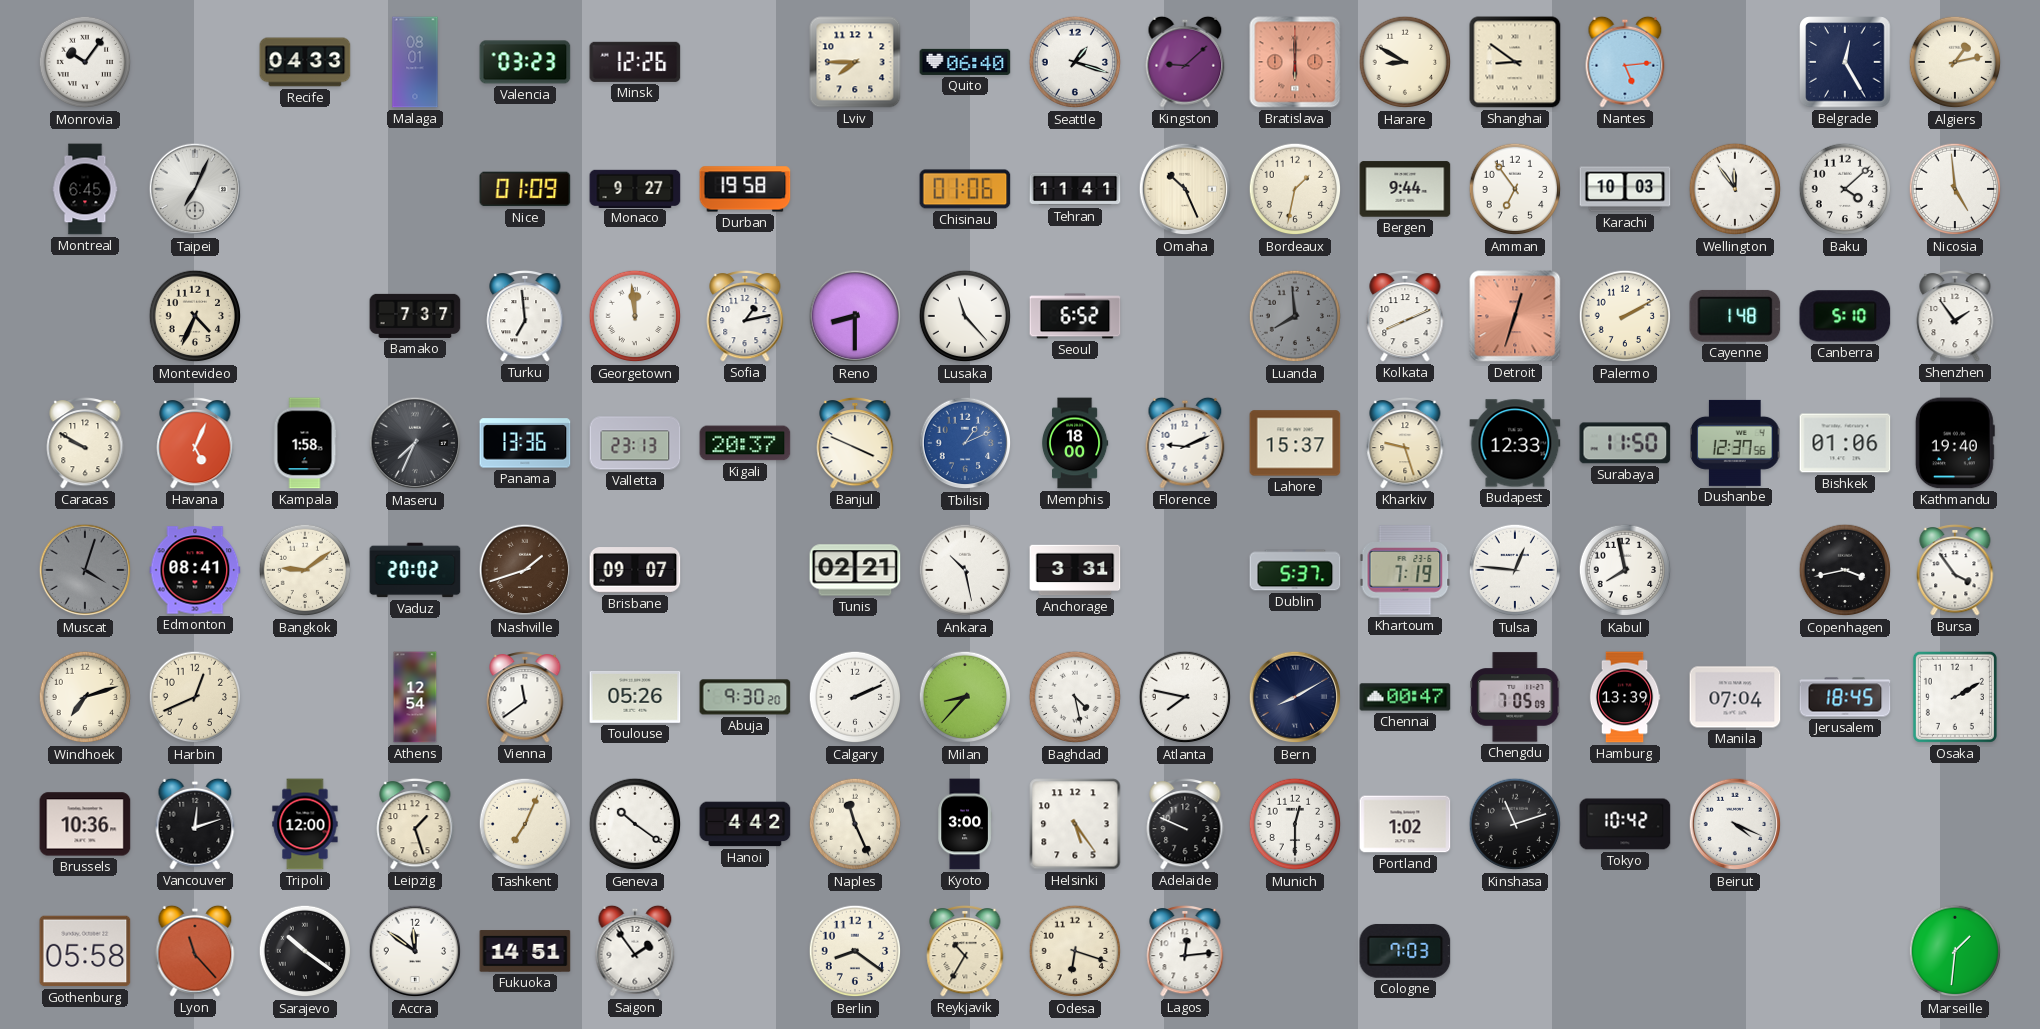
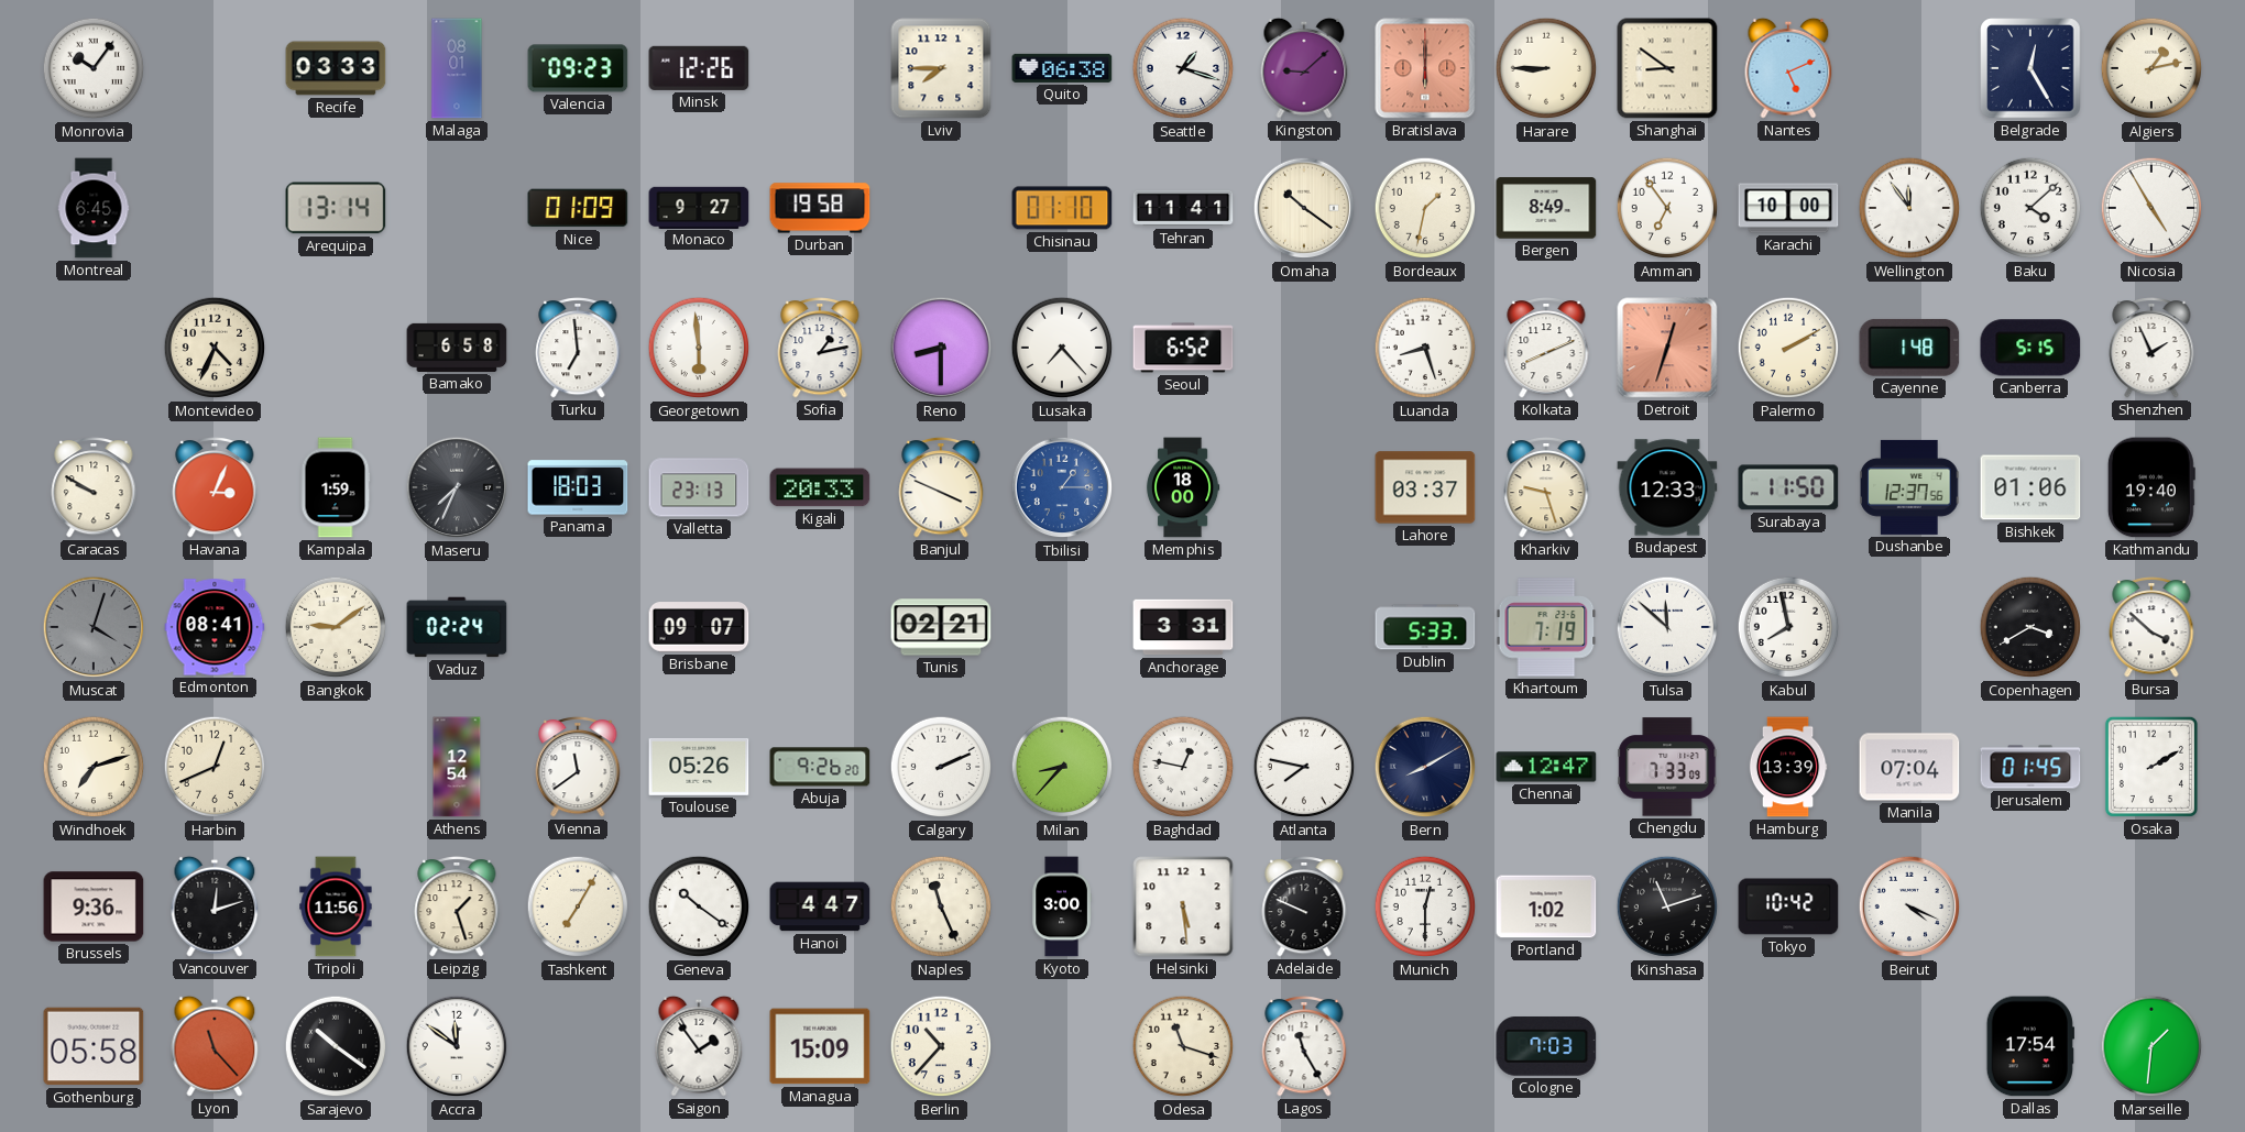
Recife: 04:33 -> 03:33
Valencia: 03:23 -> 09:23
Quito: 06:40 -> 06:38
Harare: 8:50 -> 8:45
Nantes: 5:14 -> 5:11
Taipei: 7:04 -> none
Arequipa: none -> 13:14
Chisinau: 01:06 -> 01:10
Omaha: 10:26 -> 10:21
Bergen: 9:44 -> 8:49
Karachi: 10:03 -> 10:00
Nicosia: 4:59 -> 4:55
Bamako: 7:37 -> 6:58
Georgetown: 11:59 -> 5:59
Lusaka: 11:23 -> 7:23
Luanda: 7:59 -> 8:27
Luanda dial: grey -> white
Canberra: 5:10 -> 5:15
Shenzhen: 1:54 -> 1:56
Havana: 5:04 -> 3:04
Kampala: 1:58 -> 1:59
Panama: 13:36 -> 18:03
Kigali: 20:37 -> 20:33
Tbilisi: 1:11 -> 1:15
Florence: 9:11 -> none
Lahore: 15:37 -> 03:37
Vaduz: 20:02 -> 02:24
Nashville: 1:42 -> none
Ankara: 10:28 -> none
Dublin: 5:37 -> 5:33
Tulsa: 12:46 -> 11:52
Copenhagen: 3:43 -> 3:40
Bursa: 3:54 -> 3:52
Abuja: 9:30 -> 9:26
Baghdad: 4:28 -> 12:47
Chennai: 00:47 -> 12:47
Chengdu: 7:05 -> 7:33
Jerusalem: 18:45 -> 01:45
Brussels: 10:36 -> 9:36
Tripoli: 12:00 -> 11:56
Tashkent: 7:04 -> 7:05
Hanoi: 4:42 -> 4:47
Helsinki: 5:24 -> 5:29
Fukuoka: 14:51 -> none
Managua: none -> 15:09
Berlin: 8:21 -> 10:37
Reykjavik: 10:35 -> none
Odesa: 6:18 -> 11:18
Lagos: 12:14 -> 11:25
Dallas: none -> 17:54
